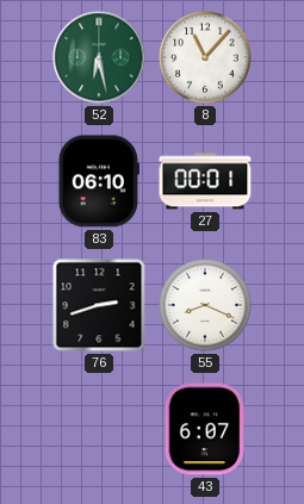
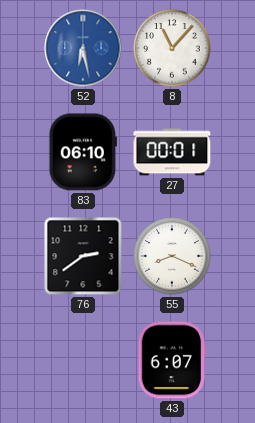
52 dial: green -> blue
76: 2:42 -> 2:39
